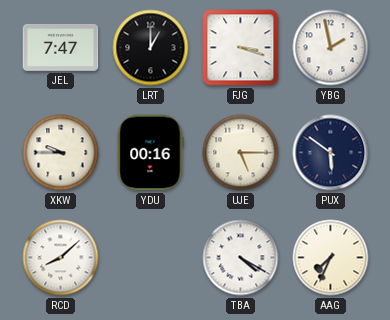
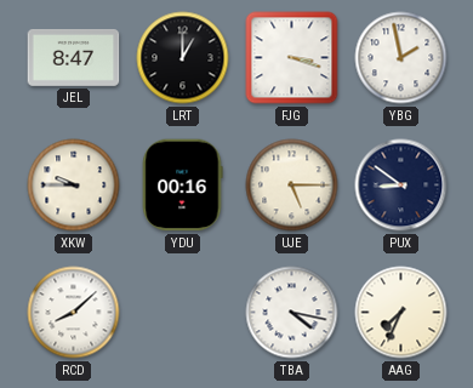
JEL: 7:47 -> 8:47
PUX: 5:51 -> 8:51
TBA: 4:20 -> 4:17
